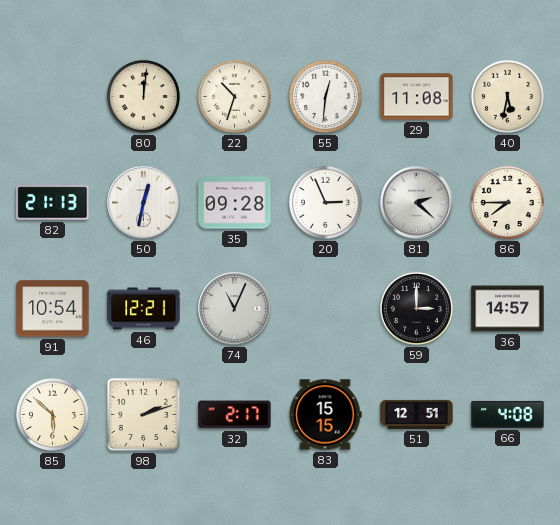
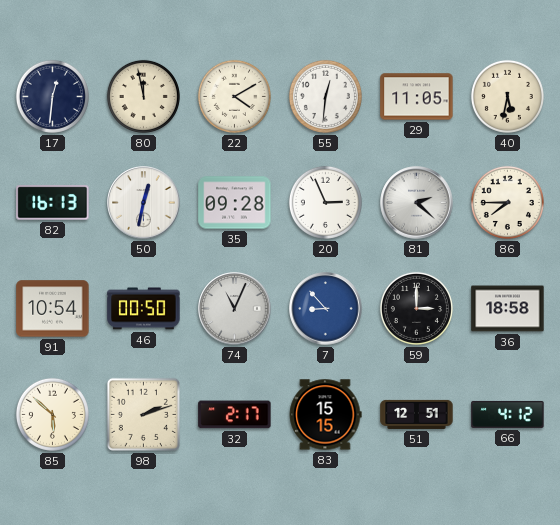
17: none -> 12:31
80: 12:01 -> 11:58
22: 10:33 -> 4:10
29: 11:08 -> 11:05
82: 21:13 -> 16:13
46: 12:21 -> 00:50
7: none -> 8:53
36: 14:57 -> 18:58
66: 4:08 -> 4:12
